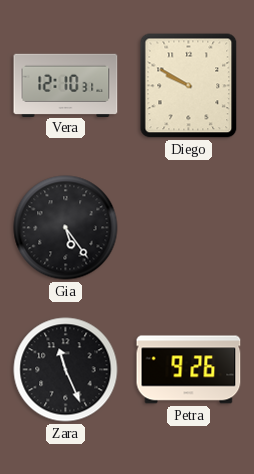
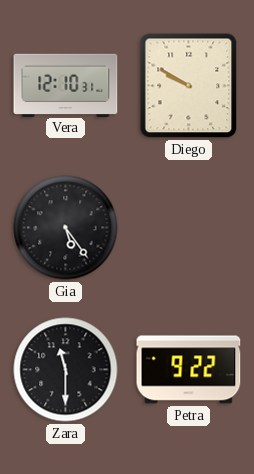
Zara: 11:26 -> 11:30
Petra: 9:26 -> 9:22
